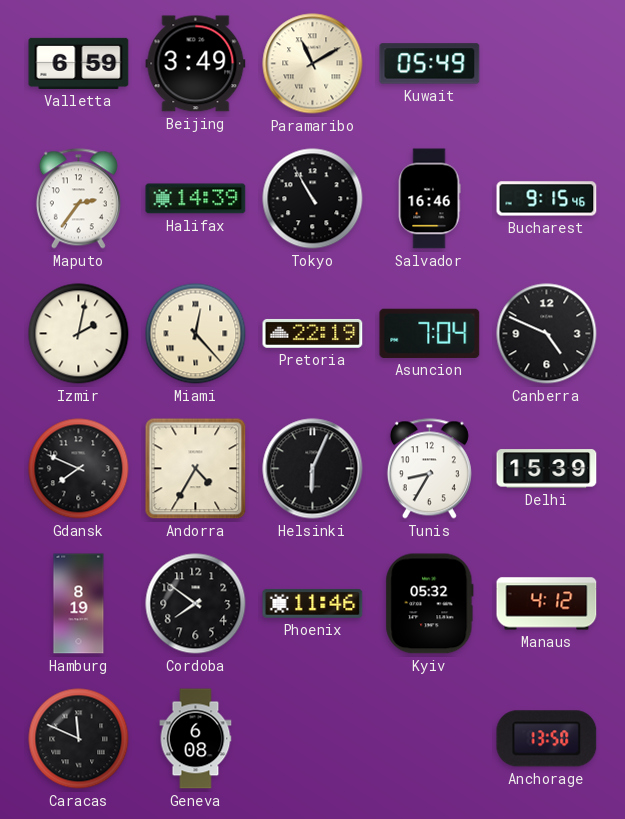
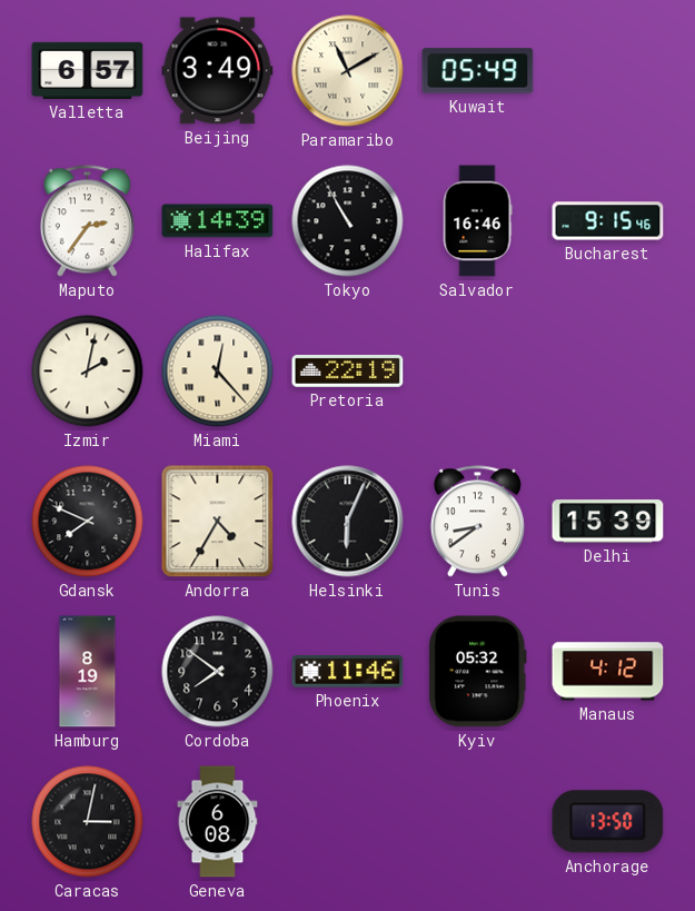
Valletta: 6:59 -> 6:57
Asuncion: 7:04 -> none
Canberra: 4:49 -> none
Tunis: 8:35 -> 8:39
Caracas: 11:49 -> 3:02
